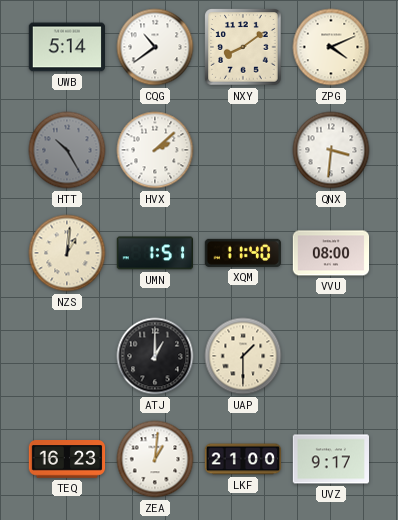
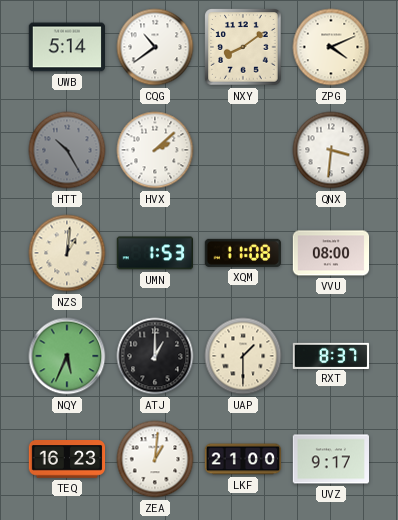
UMN: 1:51 -> 1:53
XQM: 11:40 -> 11:08
NQY: none -> 5:34
RXT: none -> 8:37
